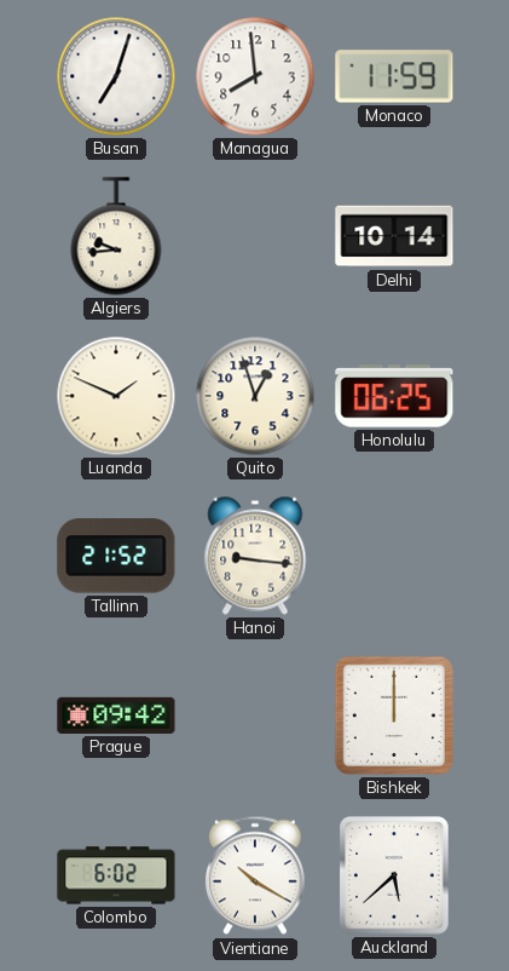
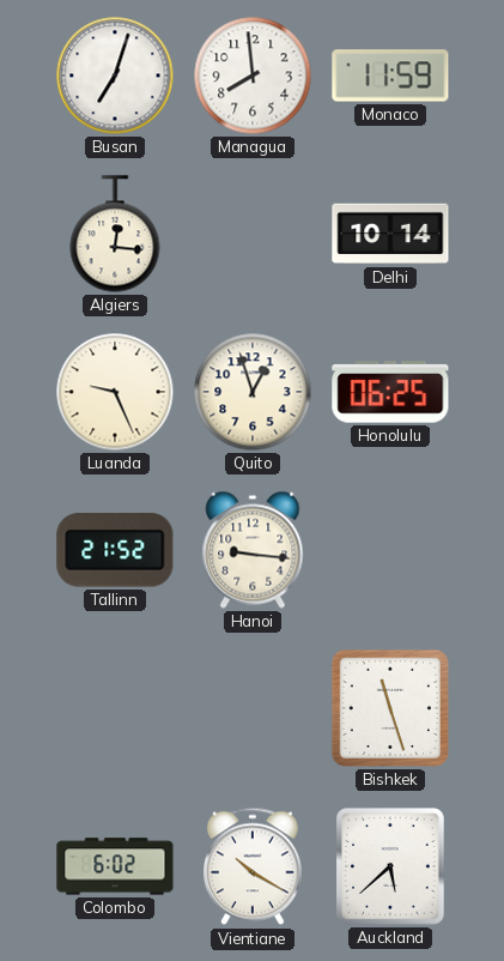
Algiers: 9:44 -> 12:16
Luanda: 1:49 -> 9:26
Prague: 09:42 -> none
Bishkek: 12:00 -> 11:27
